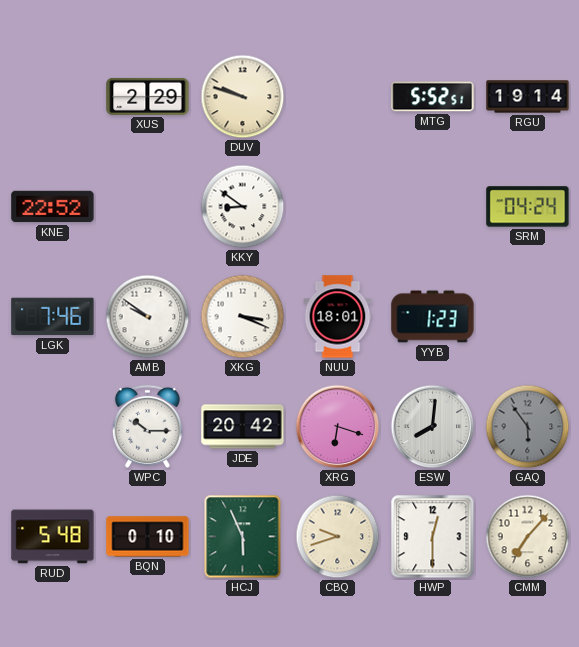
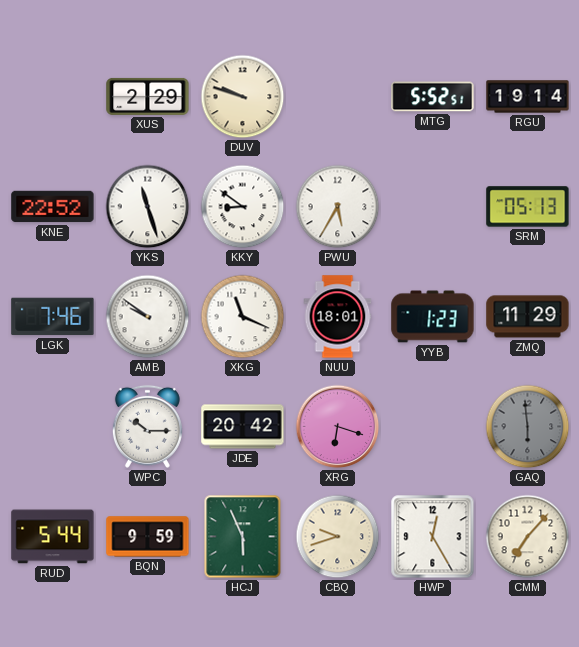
YKS: none -> 11:27
PWU: none -> 5:35
SRM: 04:24 -> 05:13
XKG: 3:19 -> 11:19
ZMQ: none -> 11:29
ESW: 8:01 -> none
GAQ: 5:54 -> 5:59
RUD: 5:48 -> 5:44
BQN: 0:10 -> 9:59
HWP: 12:30 -> 12:25
